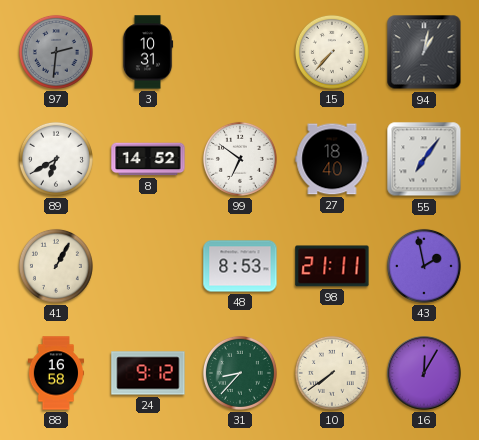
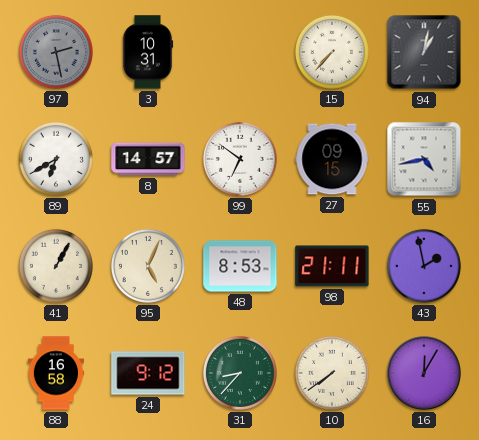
97: 2:31 -> 2:28
8: 14:52 -> 14:57
27: 18:40 -> 09:15
55: 7:06 -> 4:43
95: none -> 5:04
